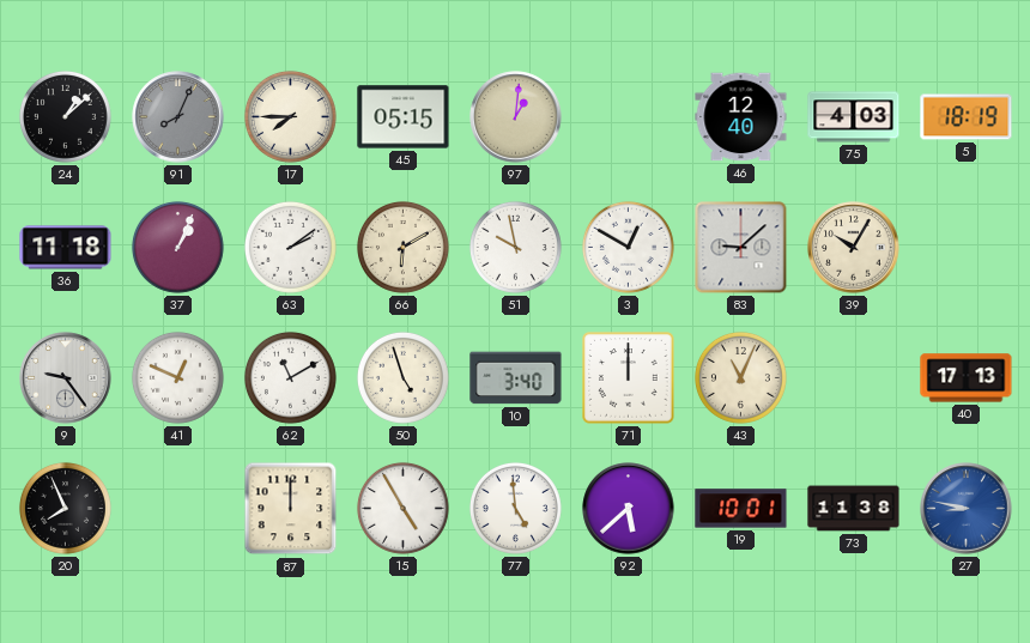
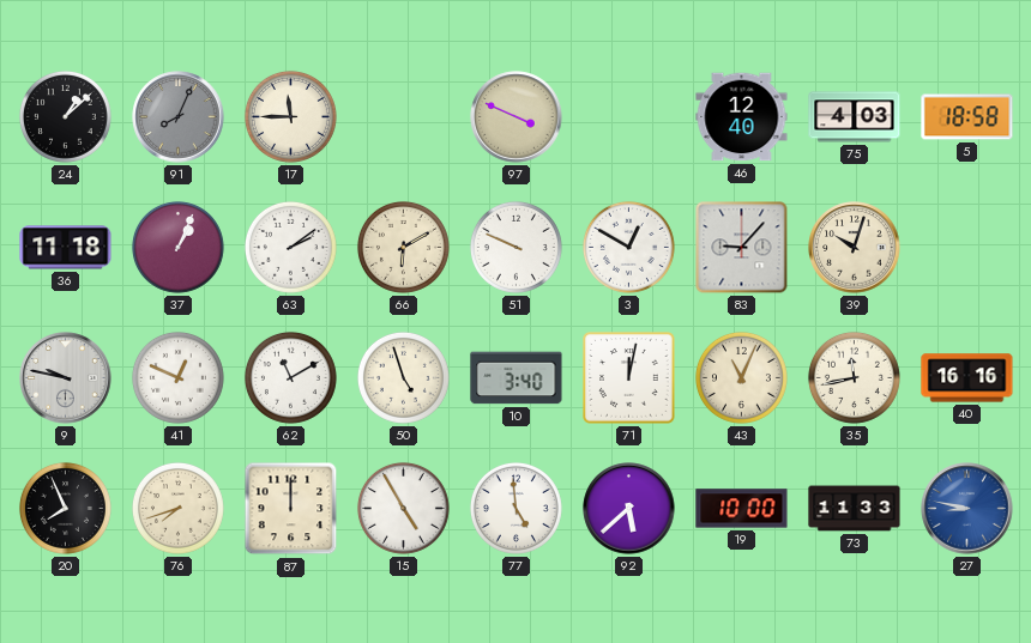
17: 7:45 -> 11:45
45: 05:15 -> none
97: 1:01 -> 3:49
5: 18:19 -> 18:58
51: 9:58 -> 9:49
83: 9:08 -> 9:07
39: 10:05 -> 10:03
9: 9:24 -> 9:47
71: 12:00 -> 12:02
35: none -> 11:43
40: 17:13 -> 16:16
76: none -> 7:42
19: 10:01 -> 10:00
73: 11:38 -> 11:33
